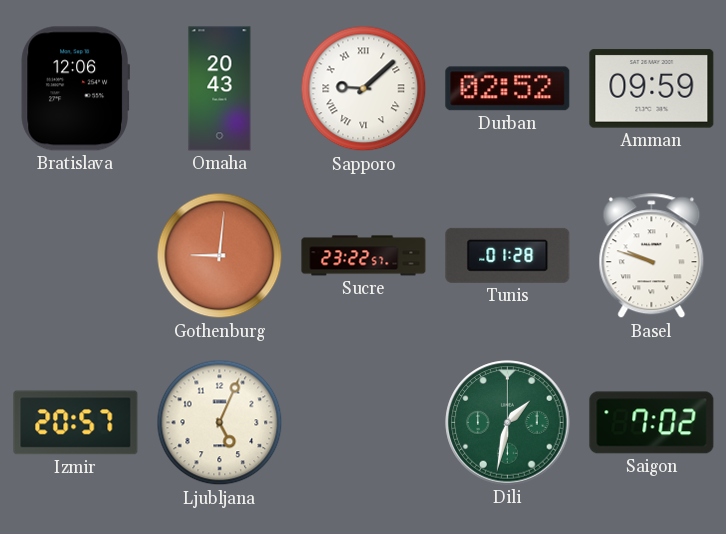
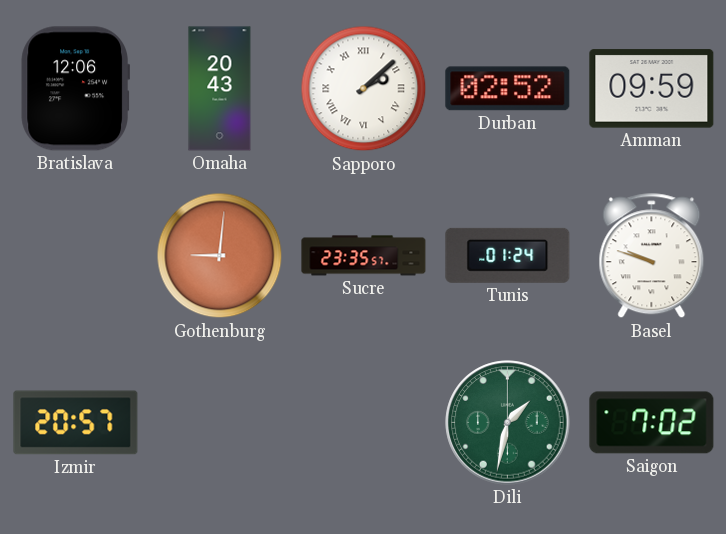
Sapporo: 9:08 -> 2:08
Sucre: 23:22 -> 23:35
Tunis: 01:28 -> 01:24
Ljubljana: 5:04 -> none
